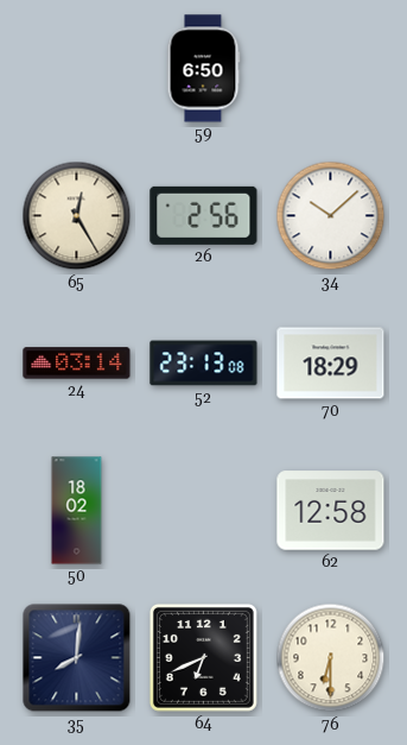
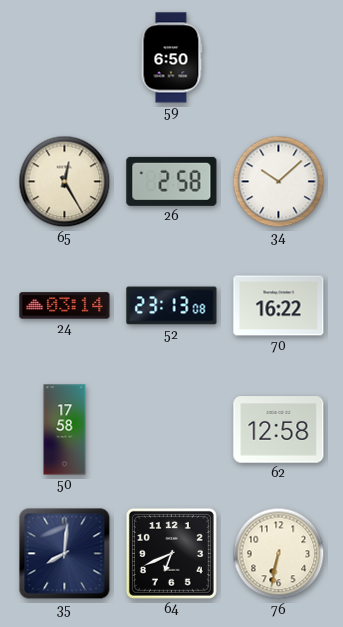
26: 2:56 -> 2:58
70: 18:29 -> 16:22
50: 18:02 -> 17:58
76: 6:30 -> 6:32
